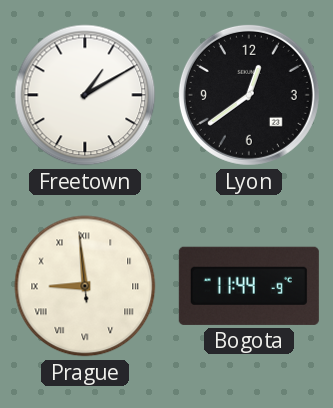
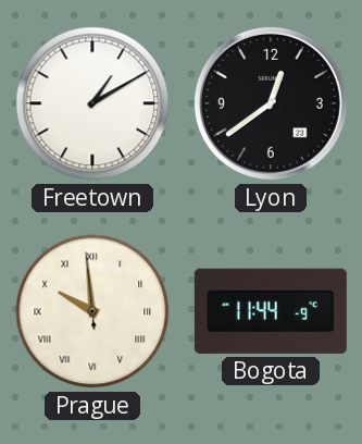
Prague: 8:58 -> 9:58
